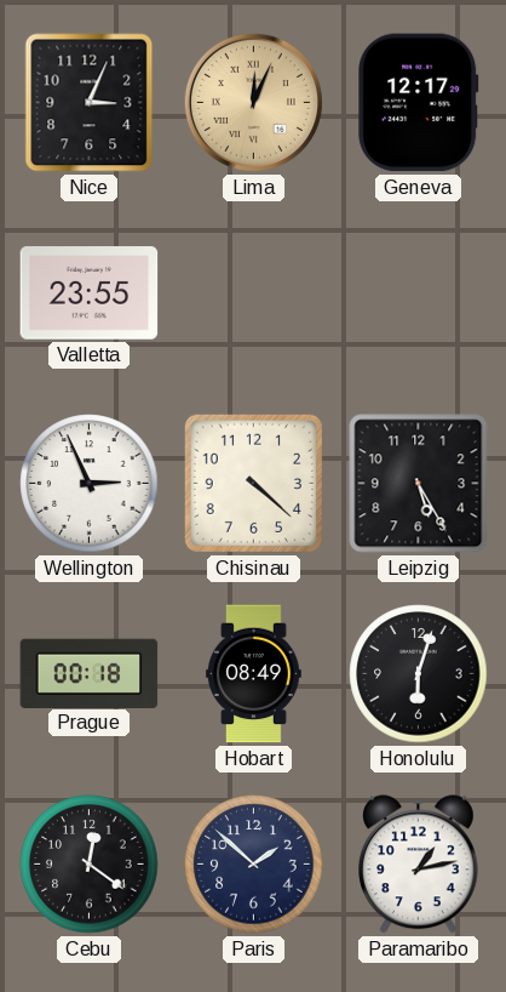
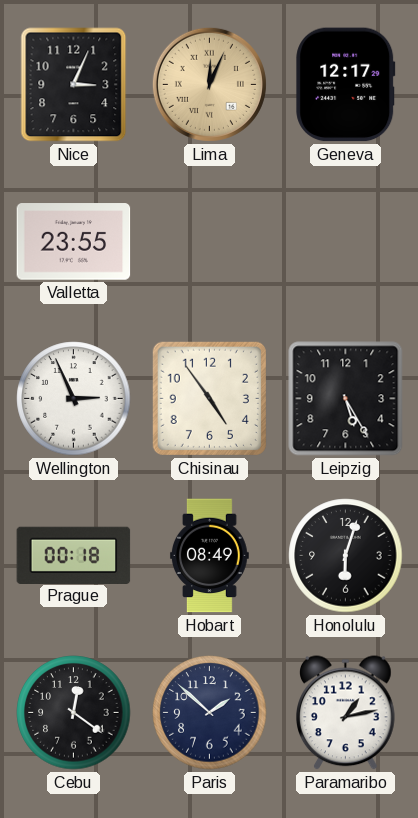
Chisinau: 4:22 -> 4:54
